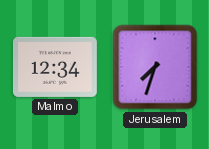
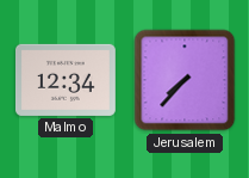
Jerusalem: 7:33 -> 7:37
